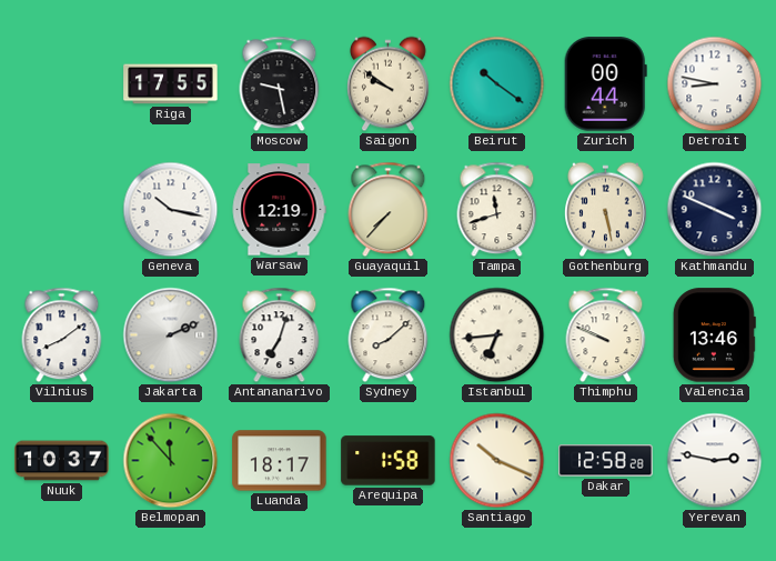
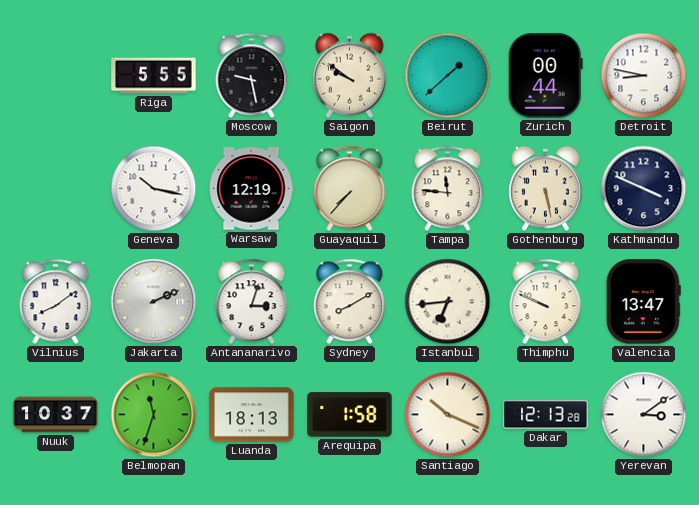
Riga: 17:55 -> 5:55
Beirut: 10:21 -> 1:38
Tampa: 11:42 -> 11:46
Antananarivo: 7:03 -> 3:03
Sydney: 8:08 -> 8:10
Valencia: 13:46 -> 13:47
Belmopan: 11:53 -> 11:33
Luanda: 18:17 -> 18:13
Dakar: 12:58 -> 12:13
Yerevan: 2:47 -> 3:09
